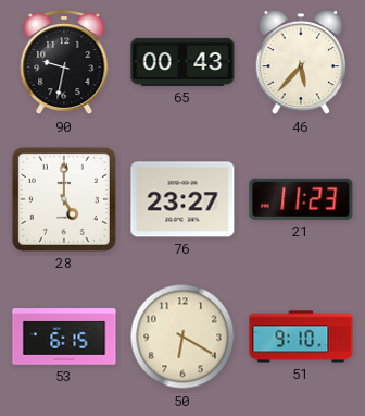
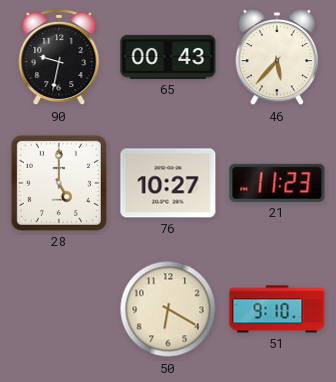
76: 23:27 -> 10:27
53: 6:15 -> none
